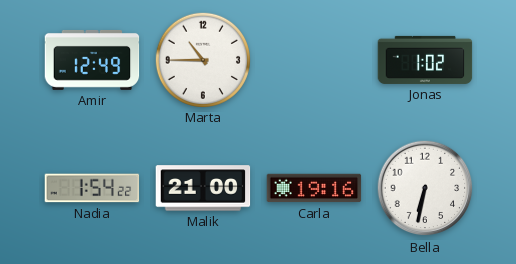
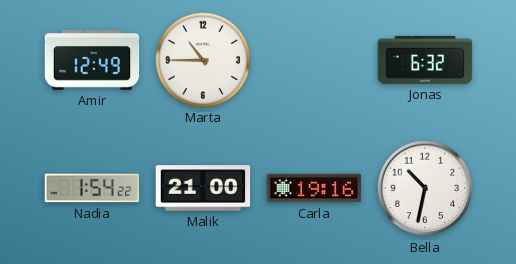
Jonas: 1:02 -> 6:32
Bella: 6:32 -> 10:32
